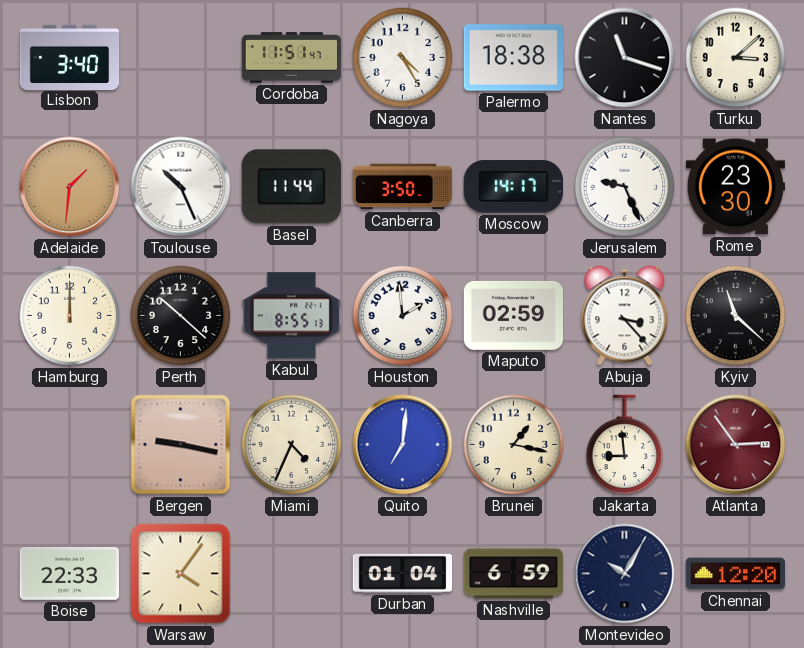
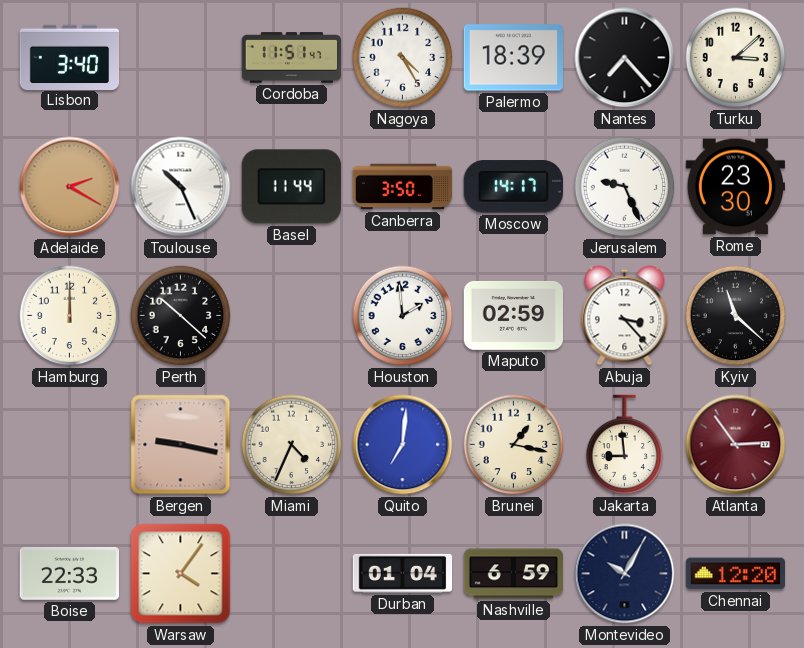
Palermo: 18:38 -> 18:39
Nantes: 11:18 -> 7:23
Adelaide: 1:31 -> 2:20
Kabul: 8:55 -> none
